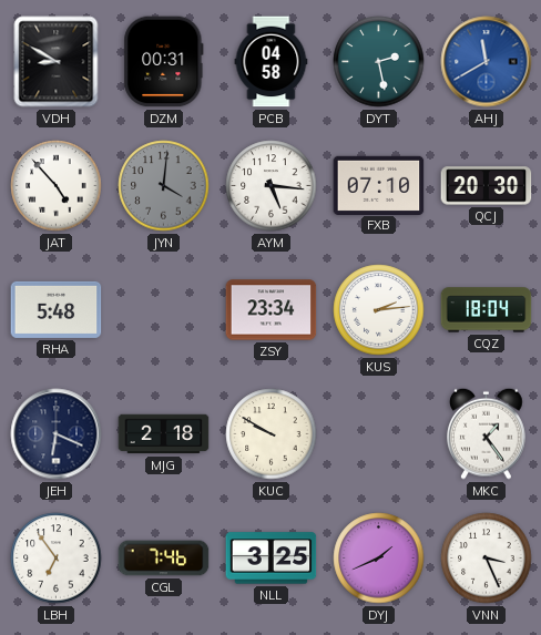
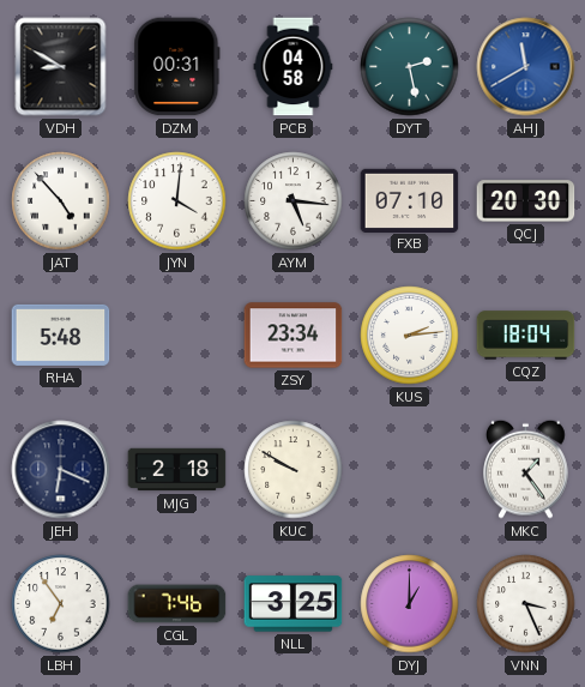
JYN dial: grey -> white
DYJ: 1:41 -> 1:00
